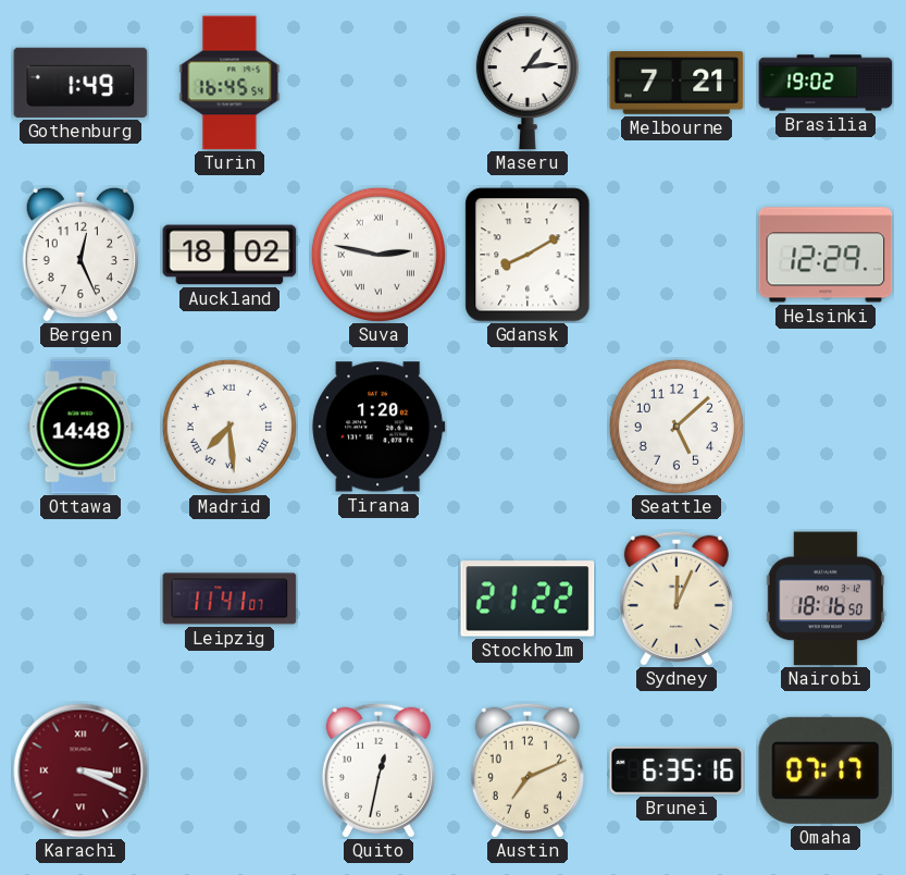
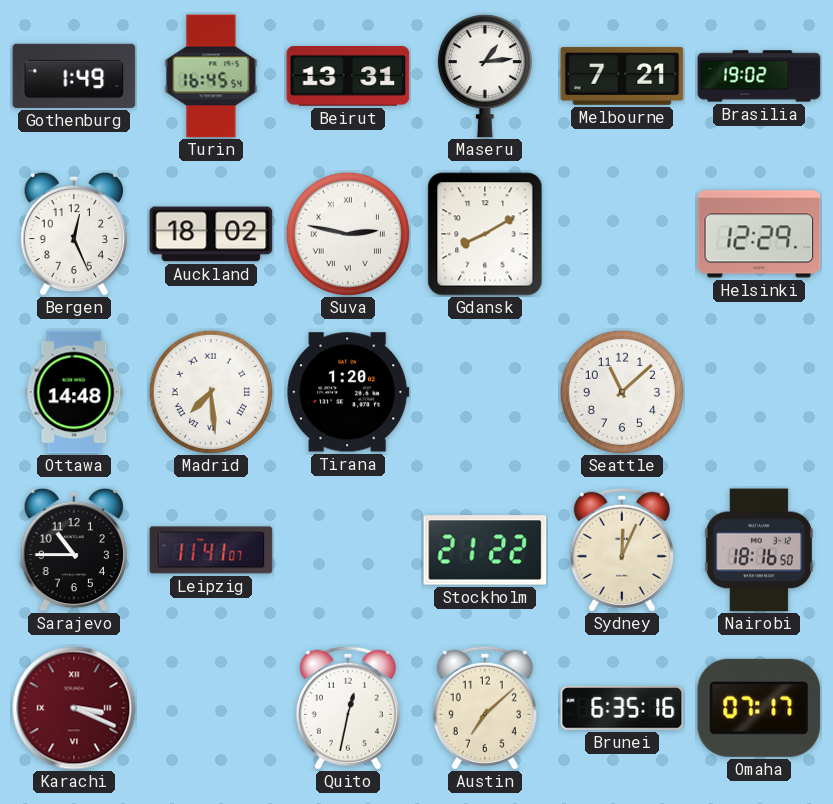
Beirut: none -> 13:31
Seattle: 5:08 -> 11:08
Sarajevo: none -> 10:45
Austin: 7:11 -> 7:08
